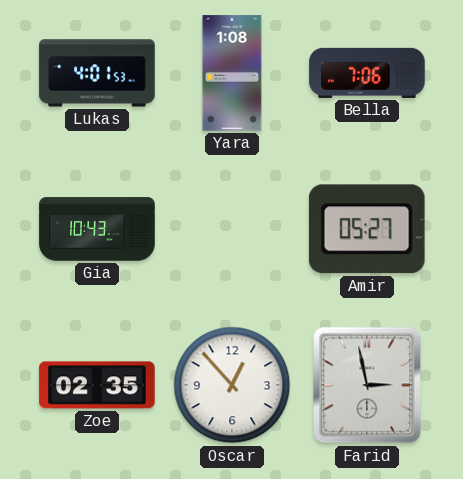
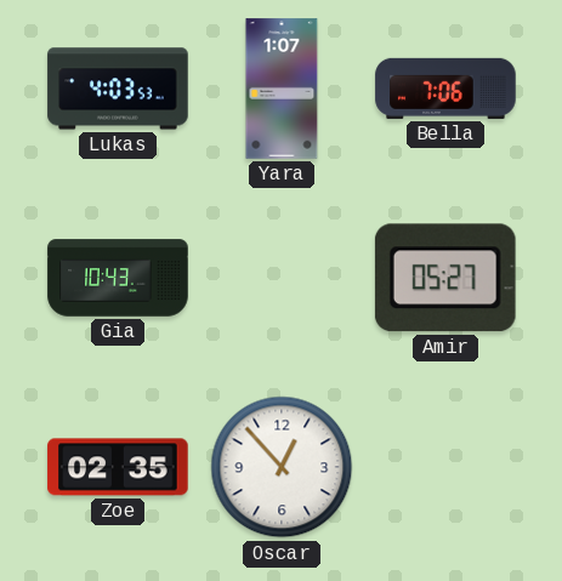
Lukas: 4:01 -> 4:03
Yara: 1:08 -> 1:07
Farid: 2:58 -> none
